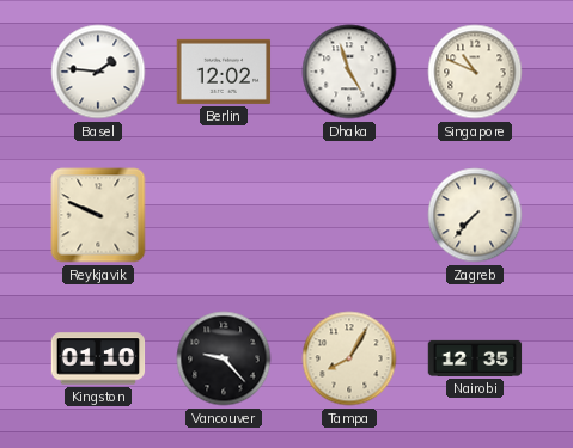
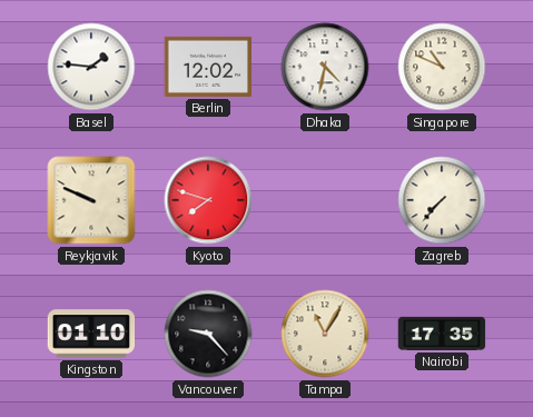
Dhaka: 4:57 -> 4:32
Kyoto: none -> 7:48
Tampa: 8:05 -> 11:05
Nairobi: 12:35 -> 17:35
